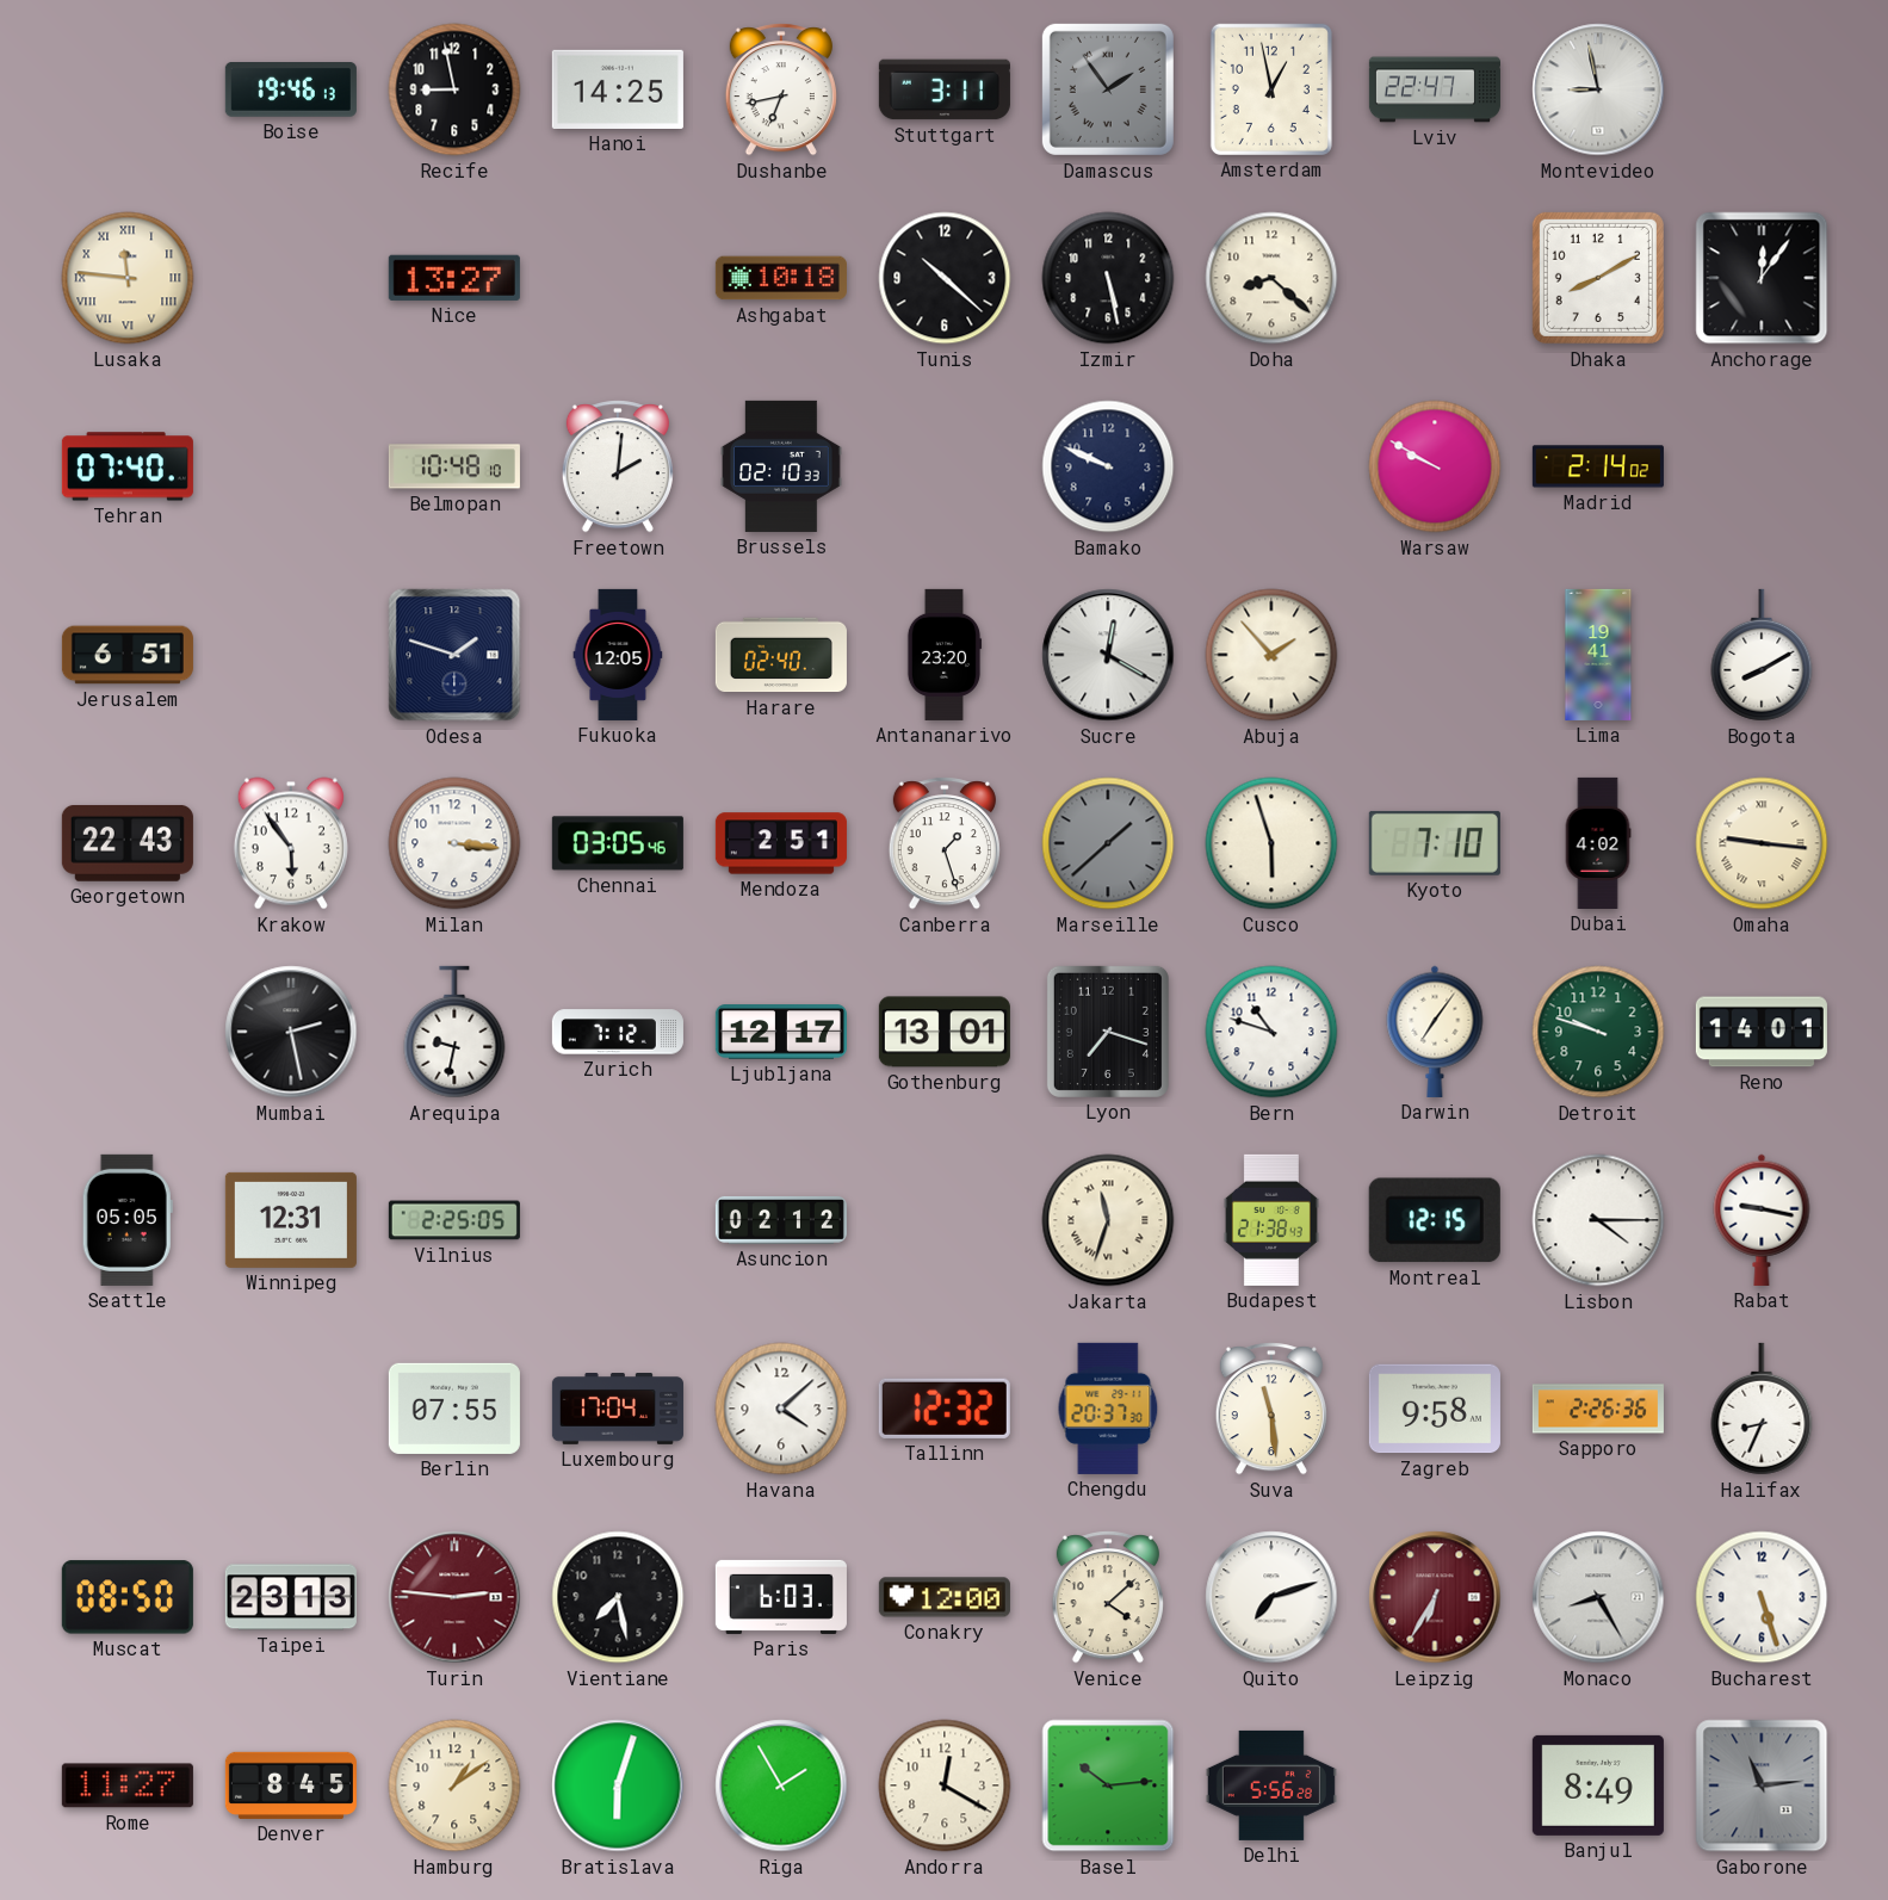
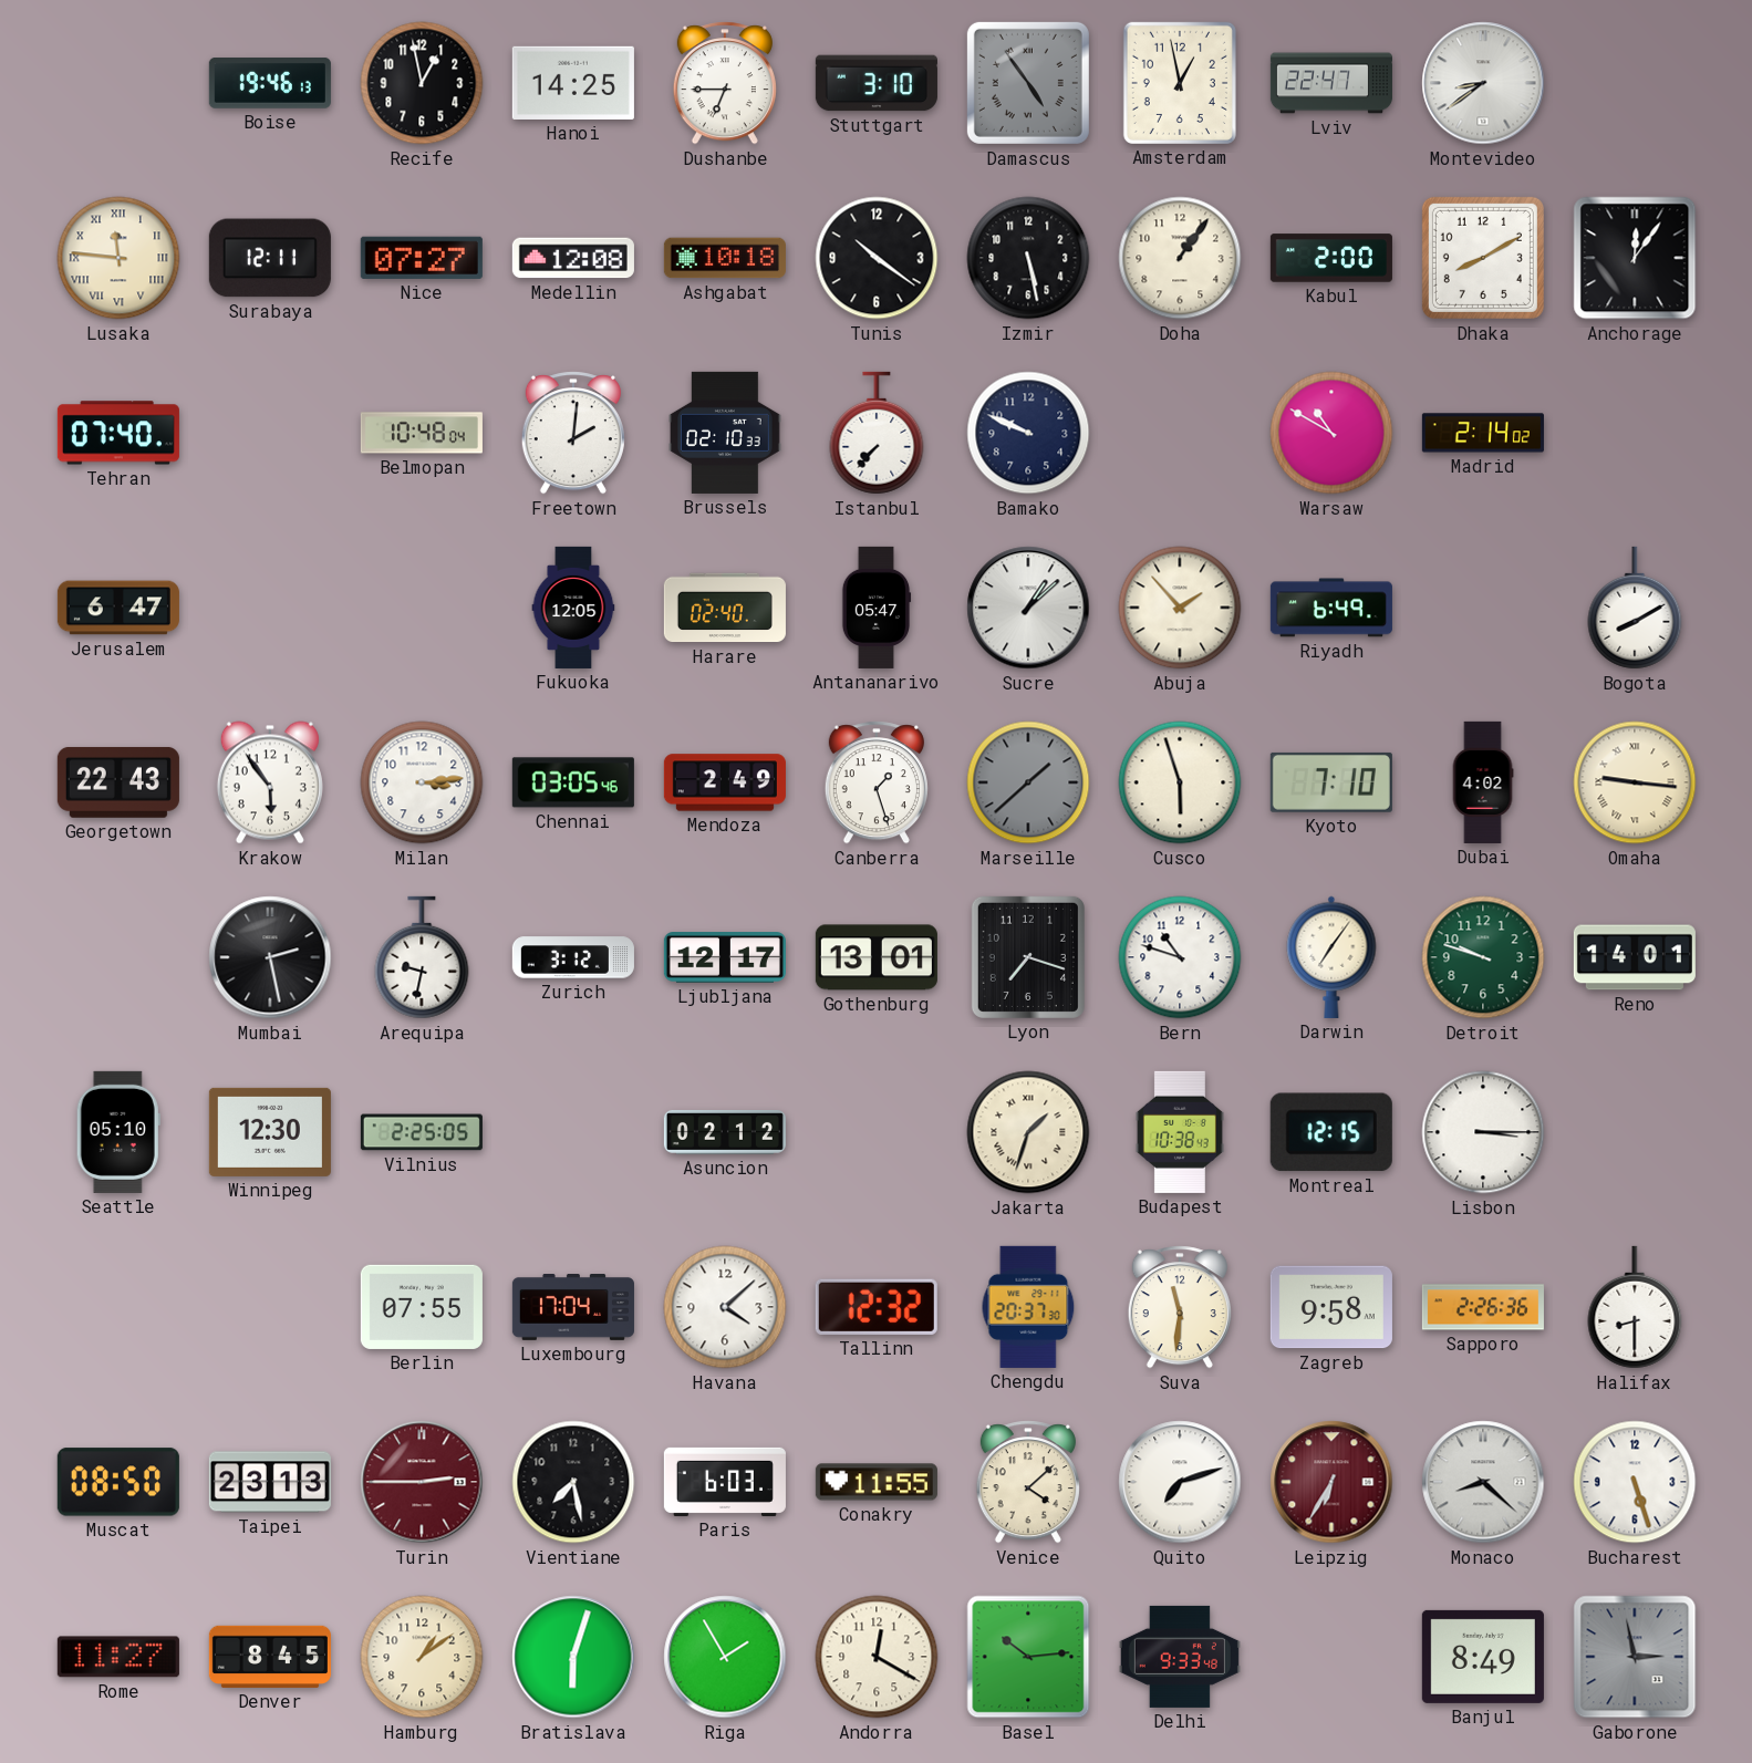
Recife: 8:58 -> 12:58
Dushanbe: 6:43 -> 6:45
Stuttgart: 3:11 -> 3:10
Damascus: 1:54 -> 4:54
Montevideo: 8:58 -> 8:39
Surabaya: none -> 12:11
Nice: 13:27 -> 07:27
Medellin: none -> 12:08
Tunis: 10:22 -> 10:21
Doha: 8:22 -> 1:06
Kabul: none -> 2:00
Belmopan: 10:48:10 -> 10:48:04
Istanbul: none -> 7:37
Warsaw: 9:50 -> 10:50
Jerusalem: 6:51 -> 6:47
Odesa: 1:48 -> none
Antananarivo: 23:20 -> 05:47
Sucre: 12:20 -> 1:08
Riyadh: none -> 6:49
Lima: 19:41 -> none
Milan: 3:16 -> 3:14
Mendoza: 2:51 -> 2:49
Zurich: 7:12 -> 3:12
Seattle: 05:05 -> 05:10
Winnipeg: 12:31 -> 12:30
Jakarta: 11:33 -> 1:33
Budapest: 21:38 -> 10:38
Lisbon: 4:15 -> 3:15
Rabat: 9:17 -> none
Suva: 11:29 -> 11:31
Halifax: 8:34 -> 8:30
Turin: 2:46 -> 2:45
Conakry: 12:00 -> 11:55
Monaco: 8:25 -> 8:22
Delhi: 5:56 -> 9:33
Gaborone: 11:14 -> 2:58
